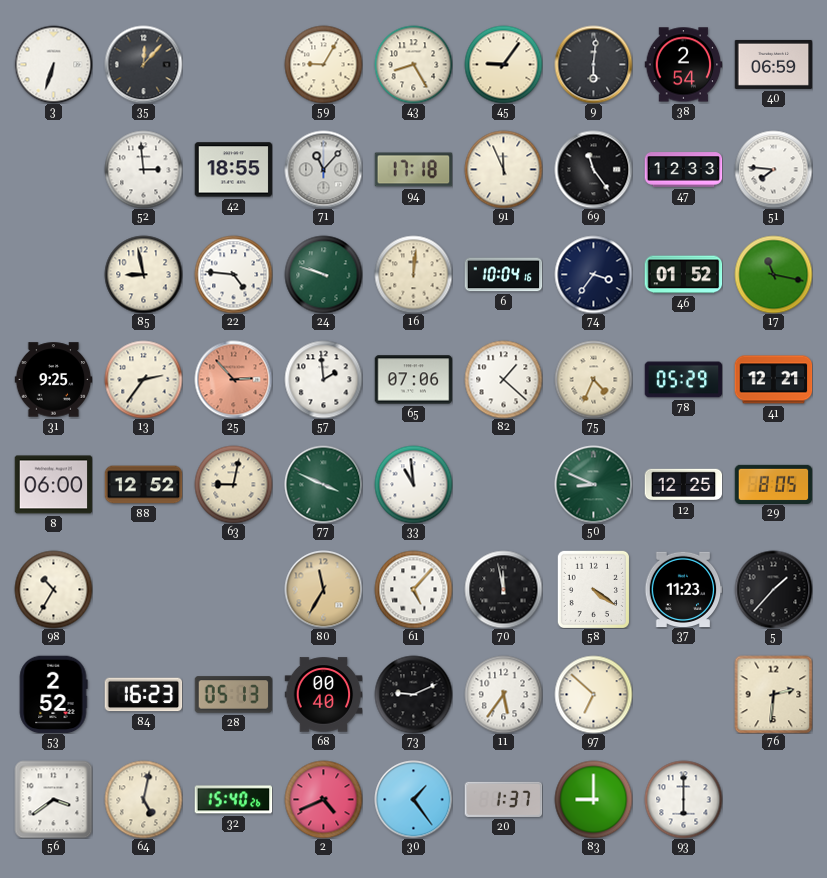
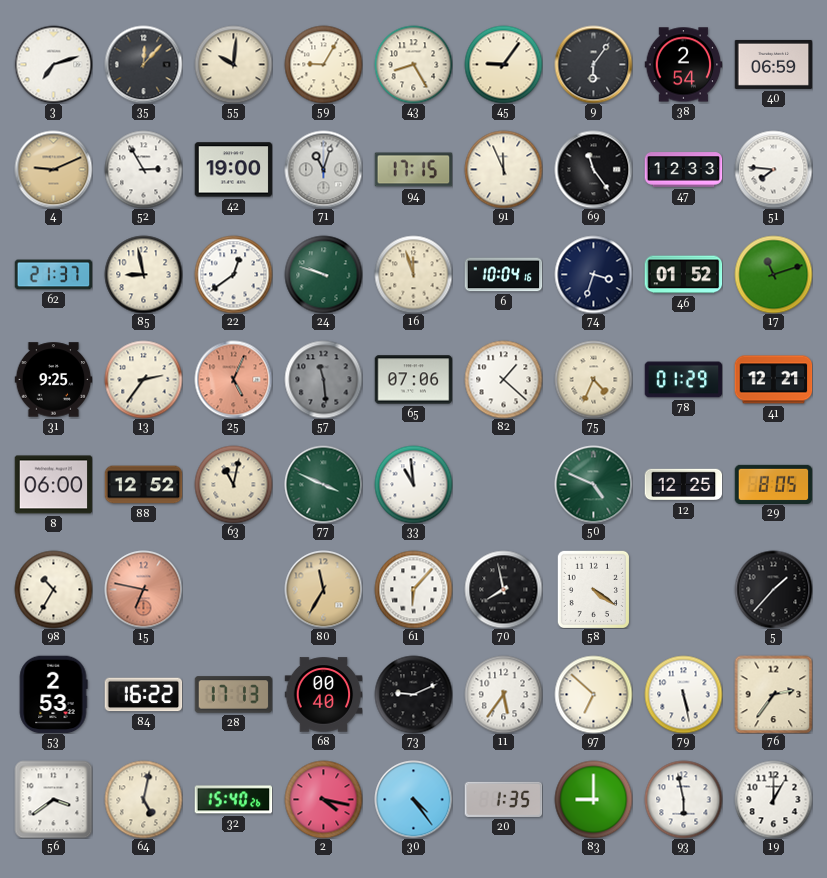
3: 6:33 -> 7:12
55: none -> 10:01
9: 6:01 -> 6:06
4: none -> 9:11
52: 2:59 -> 2:55
42: 18:55 -> 19:00
71: 11:07 -> 11:03
94: 17:18 -> 17:15
62: none -> 21:37
22: 4:46 -> 12:39
16: 12:01 -> 11:57
74: 3:36 -> 3:33
17: 11:17 -> 11:12
25: 2:53 -> 5:04
57: 1:59 -> 11:29
57 dial: white -> grey
78: 05:29 -> 01:29
63: 9:02 -> 11:02
50: 8:49 -> 4:49
15: none -> 6:47
61: 5:07 -> 6:07
70: 11:58 -> 7:58
37: 11:23 -> none
53: 2:52 -> 2:53
84: 16:23 -> 16:22
28: 05:13 -> 17:13
79: none -> 5:28
76: 2:31 -> 2:36
2: 4:41 -> 4:17
30: 1:24 -> 4:24
20: 1:37 -> 1:35
93: 6:00 -> 5:58
19: none -> 1:00
